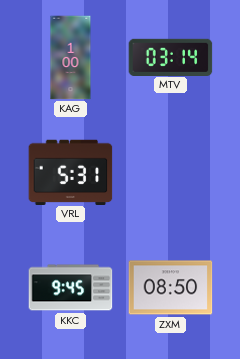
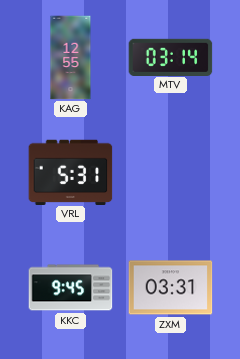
KAG: 1:00 -> 12:55
ZXM: 08:50 -> 03:31
